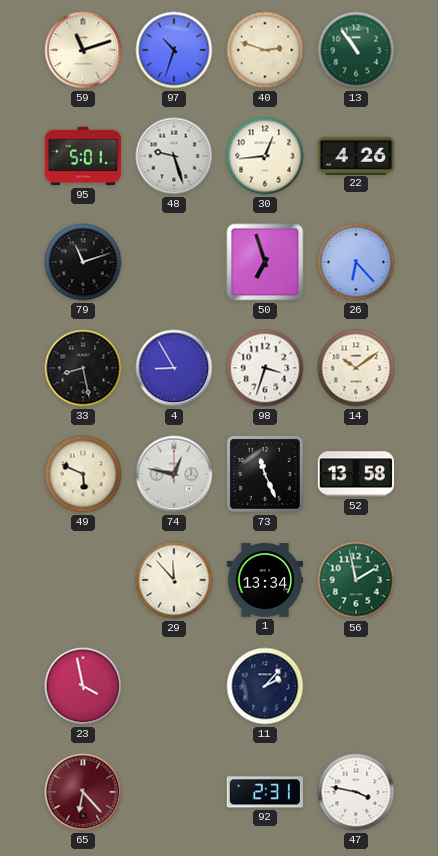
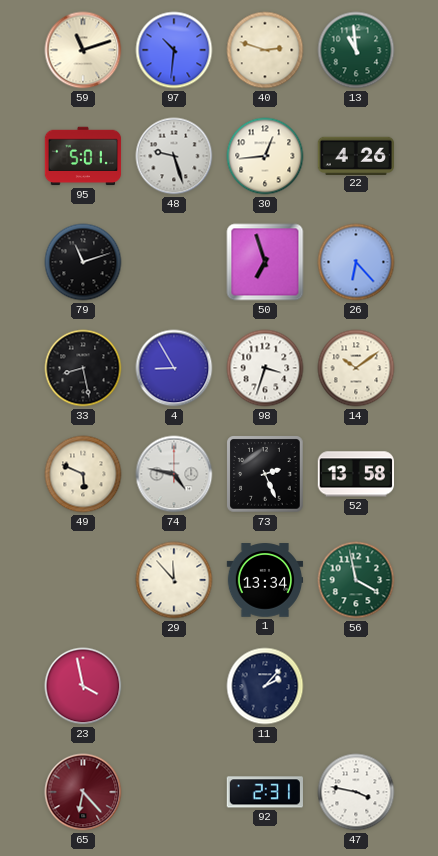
97: 10:33 -> 10:31
13: 10:54 -> 10:59
74: 12:47 -> 4:47
73: 11:26 -> 2:26
56: 1:58 -> 3:58
